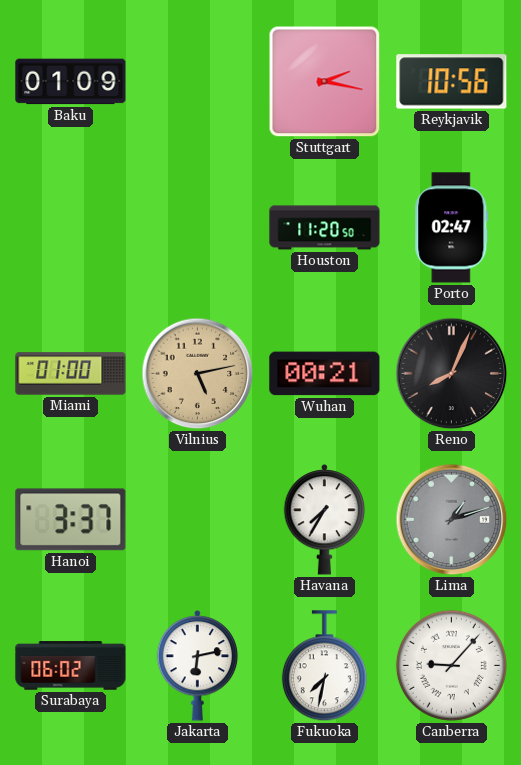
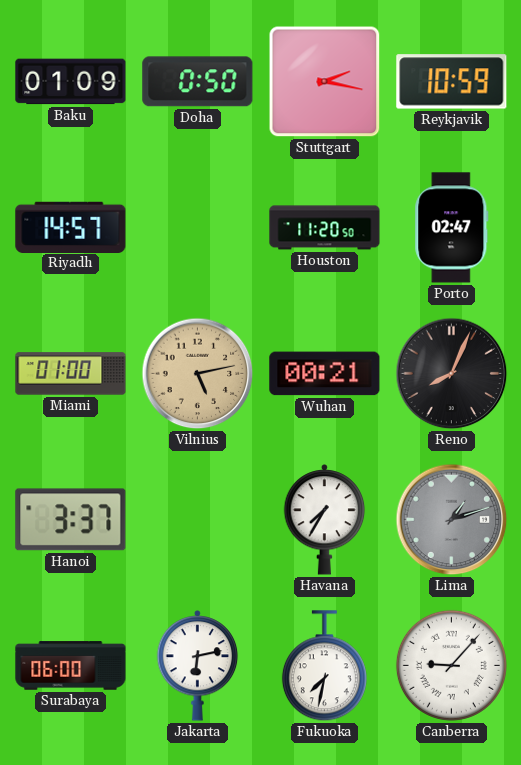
Doha: none -> 0:50
Reykjavik: 10:56 -> 10:59
Riyadh: none -> 14:57
Surabaya: 06:02 -> 06:00
